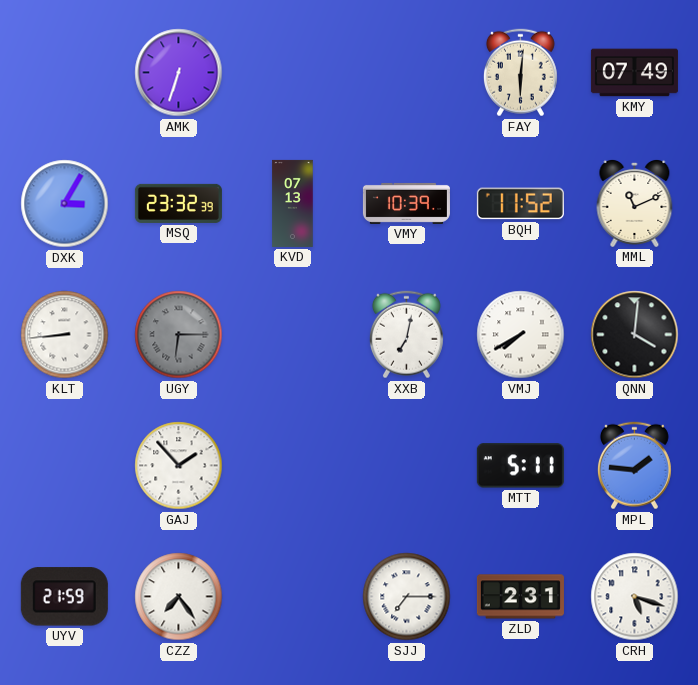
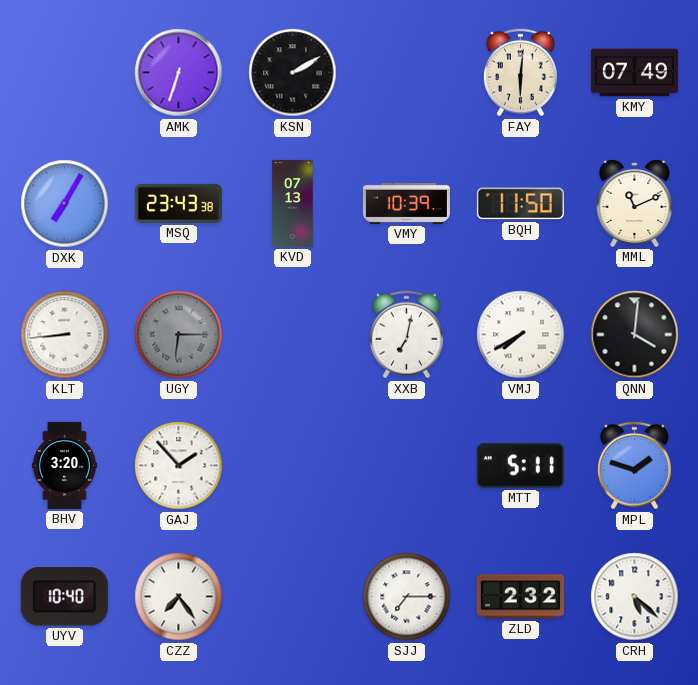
KSN: none -> 2:10
DXK: 3:05 -> 7:05
MSQ: 23:32 -> 23:43
BQH: 11:52 -> 11:50
BHV: none -> 3:20
MPL: 1:46 -> 1:48
UYV: 21:59 -> 10:40
ZLD: 2:31 -> 2:32
CRH: 5:18 -> 5:22
